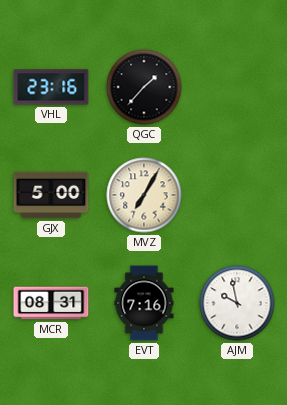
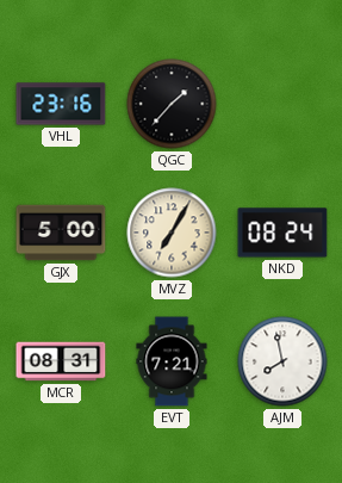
NKD: none -> 08:24
EVT: 7:16 -> 7:21
AJM: 9:58 -> 7:58
